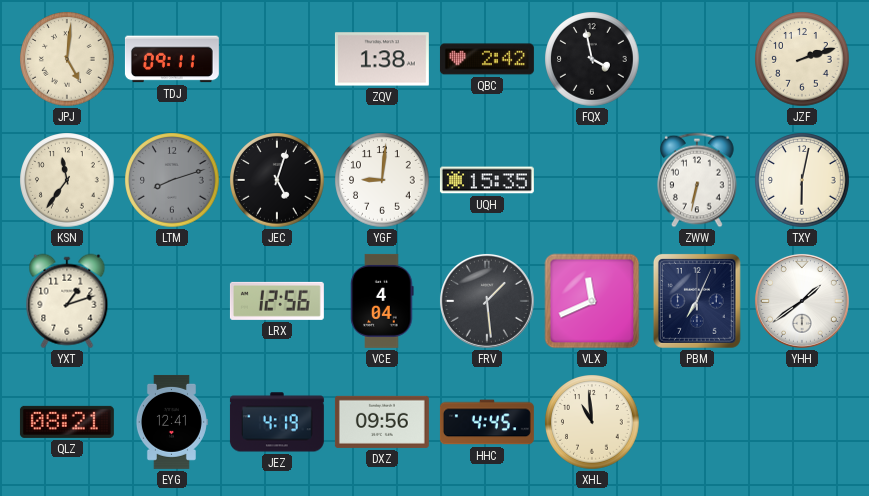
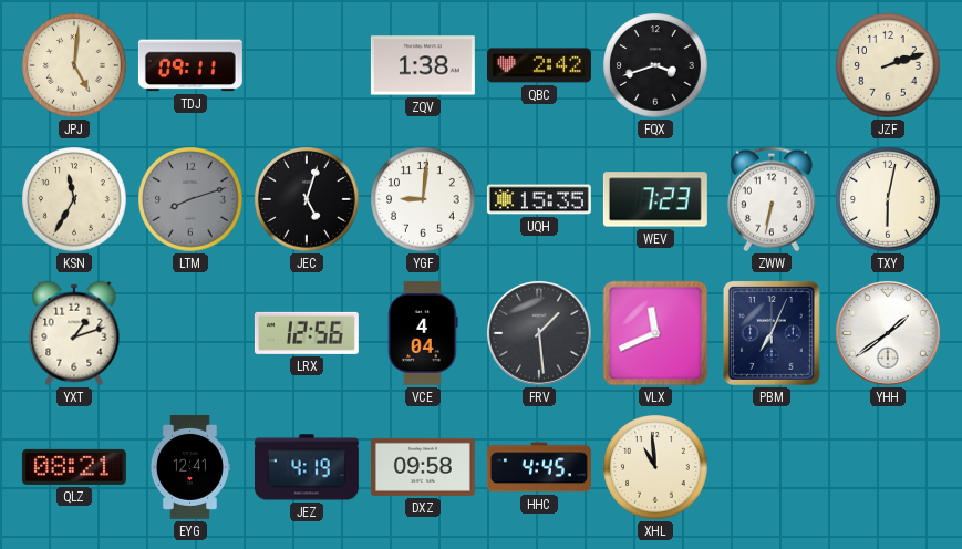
FQX: 3:58 -> 3:42
KSN: 11:36 -> 11:35
WEV: none -> 7:23
DXZ: 09:56 -> 09:58
